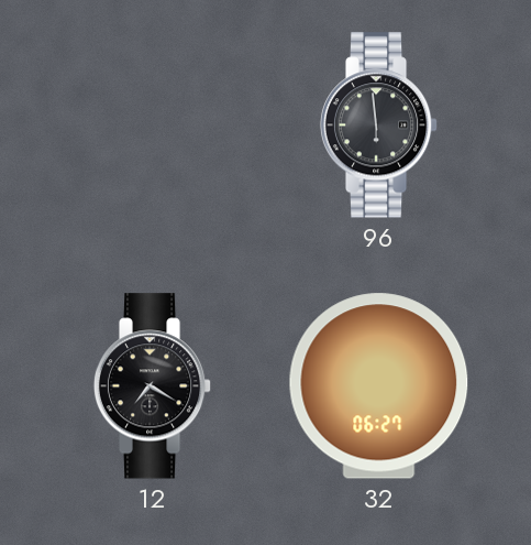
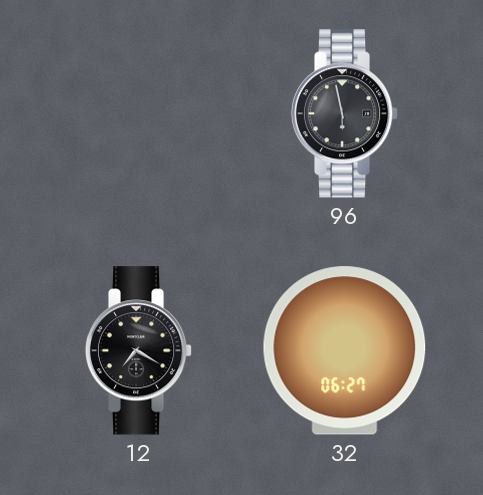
96: 5:59 -> 5:58
